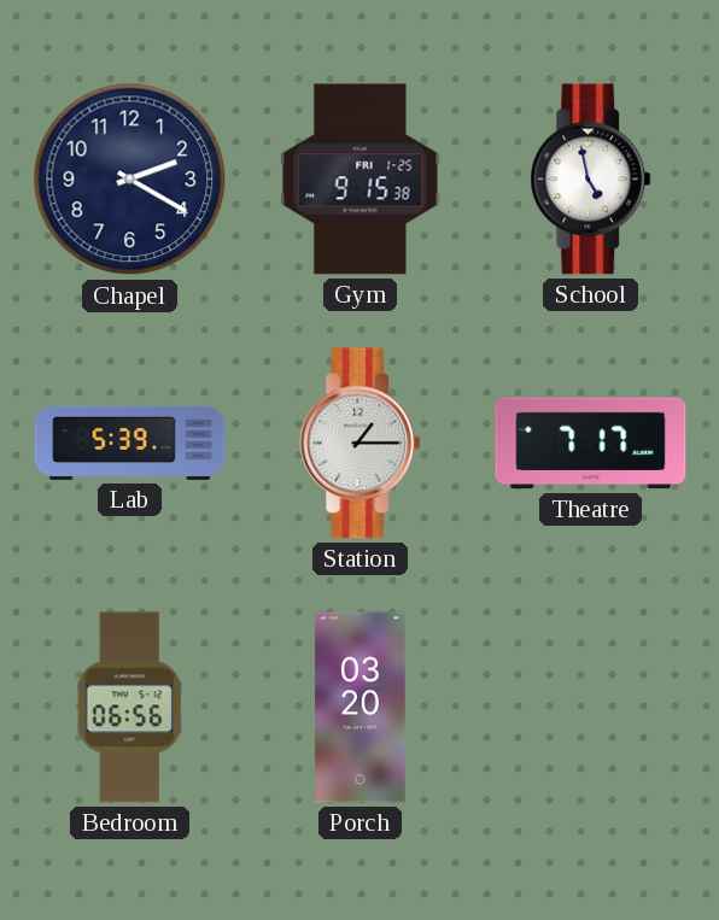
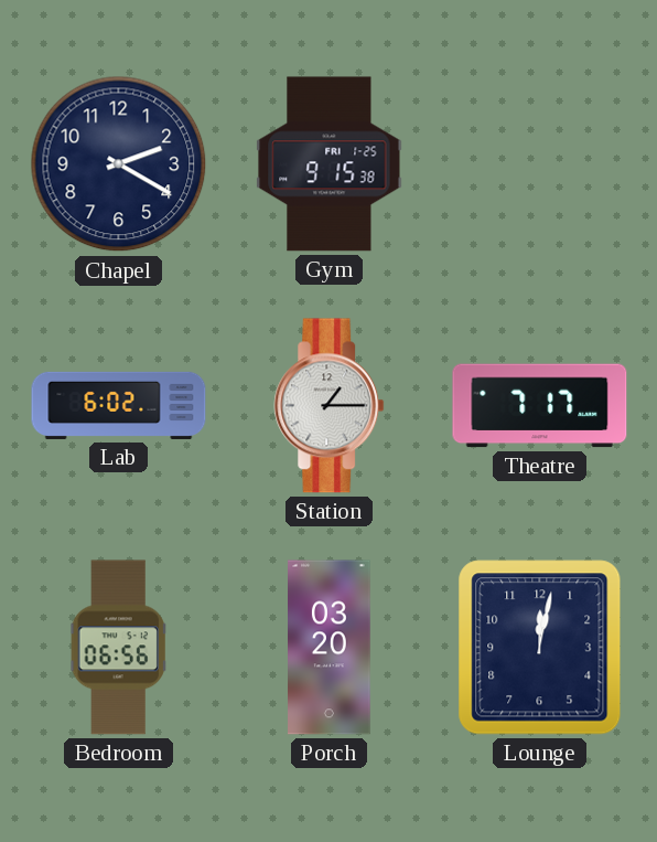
School: 4:58 -> none
Lab: 5:39 -> 6:02
Lounge: none -> 12:02
